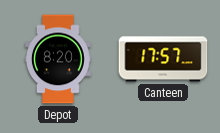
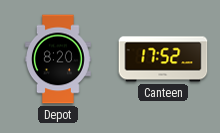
Canteen: 17:57 -> 17:52
